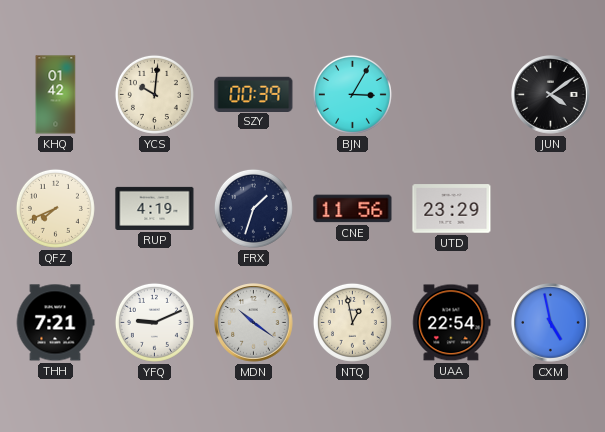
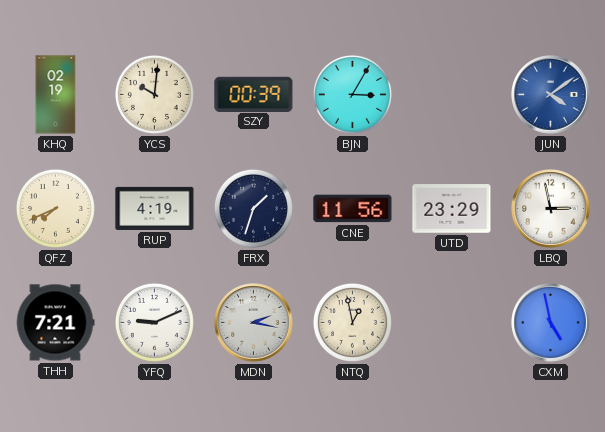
KHQ: 01:42 -> 02:19
JUN dial: black -> blue
LBQ: none -> 2:58
MDN: 10:21 -> 2:17
UAA: 22:54 -> none
